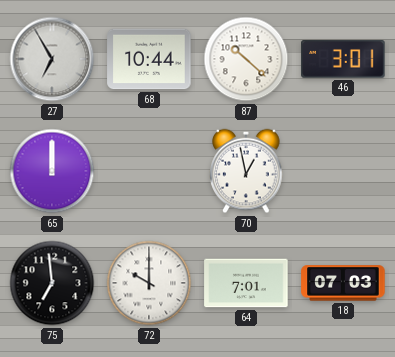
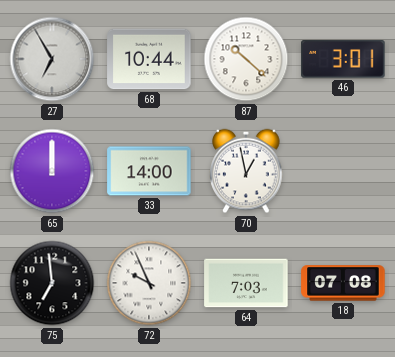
33: none -> 14:00
72: 10:00 -> 9:56
64: 7:01 -> 7:03
18: 07:03 -> 07:08
